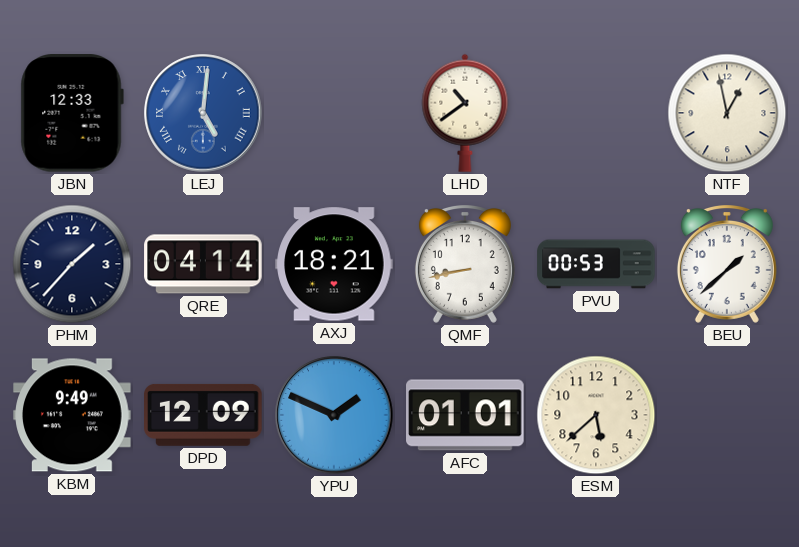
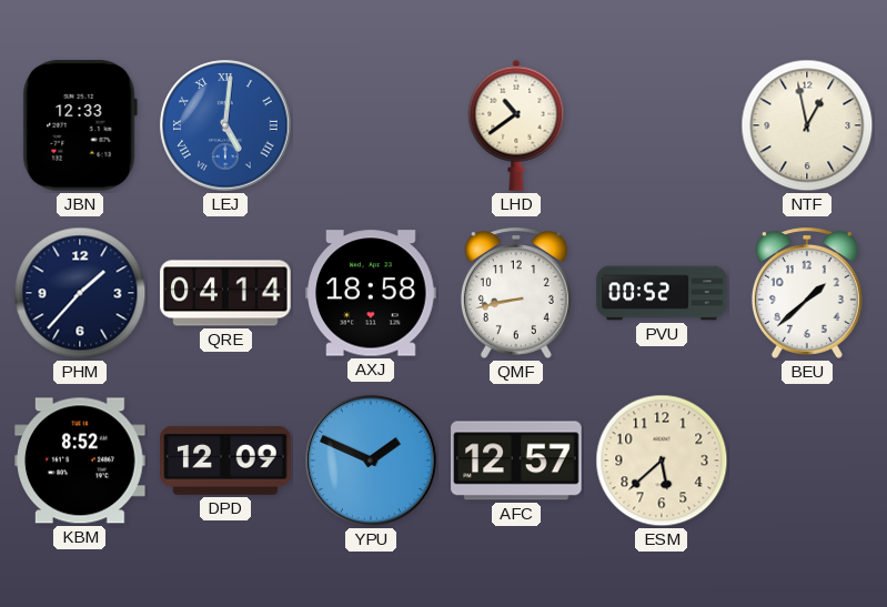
AXJ: 18:21 -> 18:58
PVU: 00:53 -> 00:52
KBM: 9:49 -> 8:52
AFC: 01:01 -> 12:57
